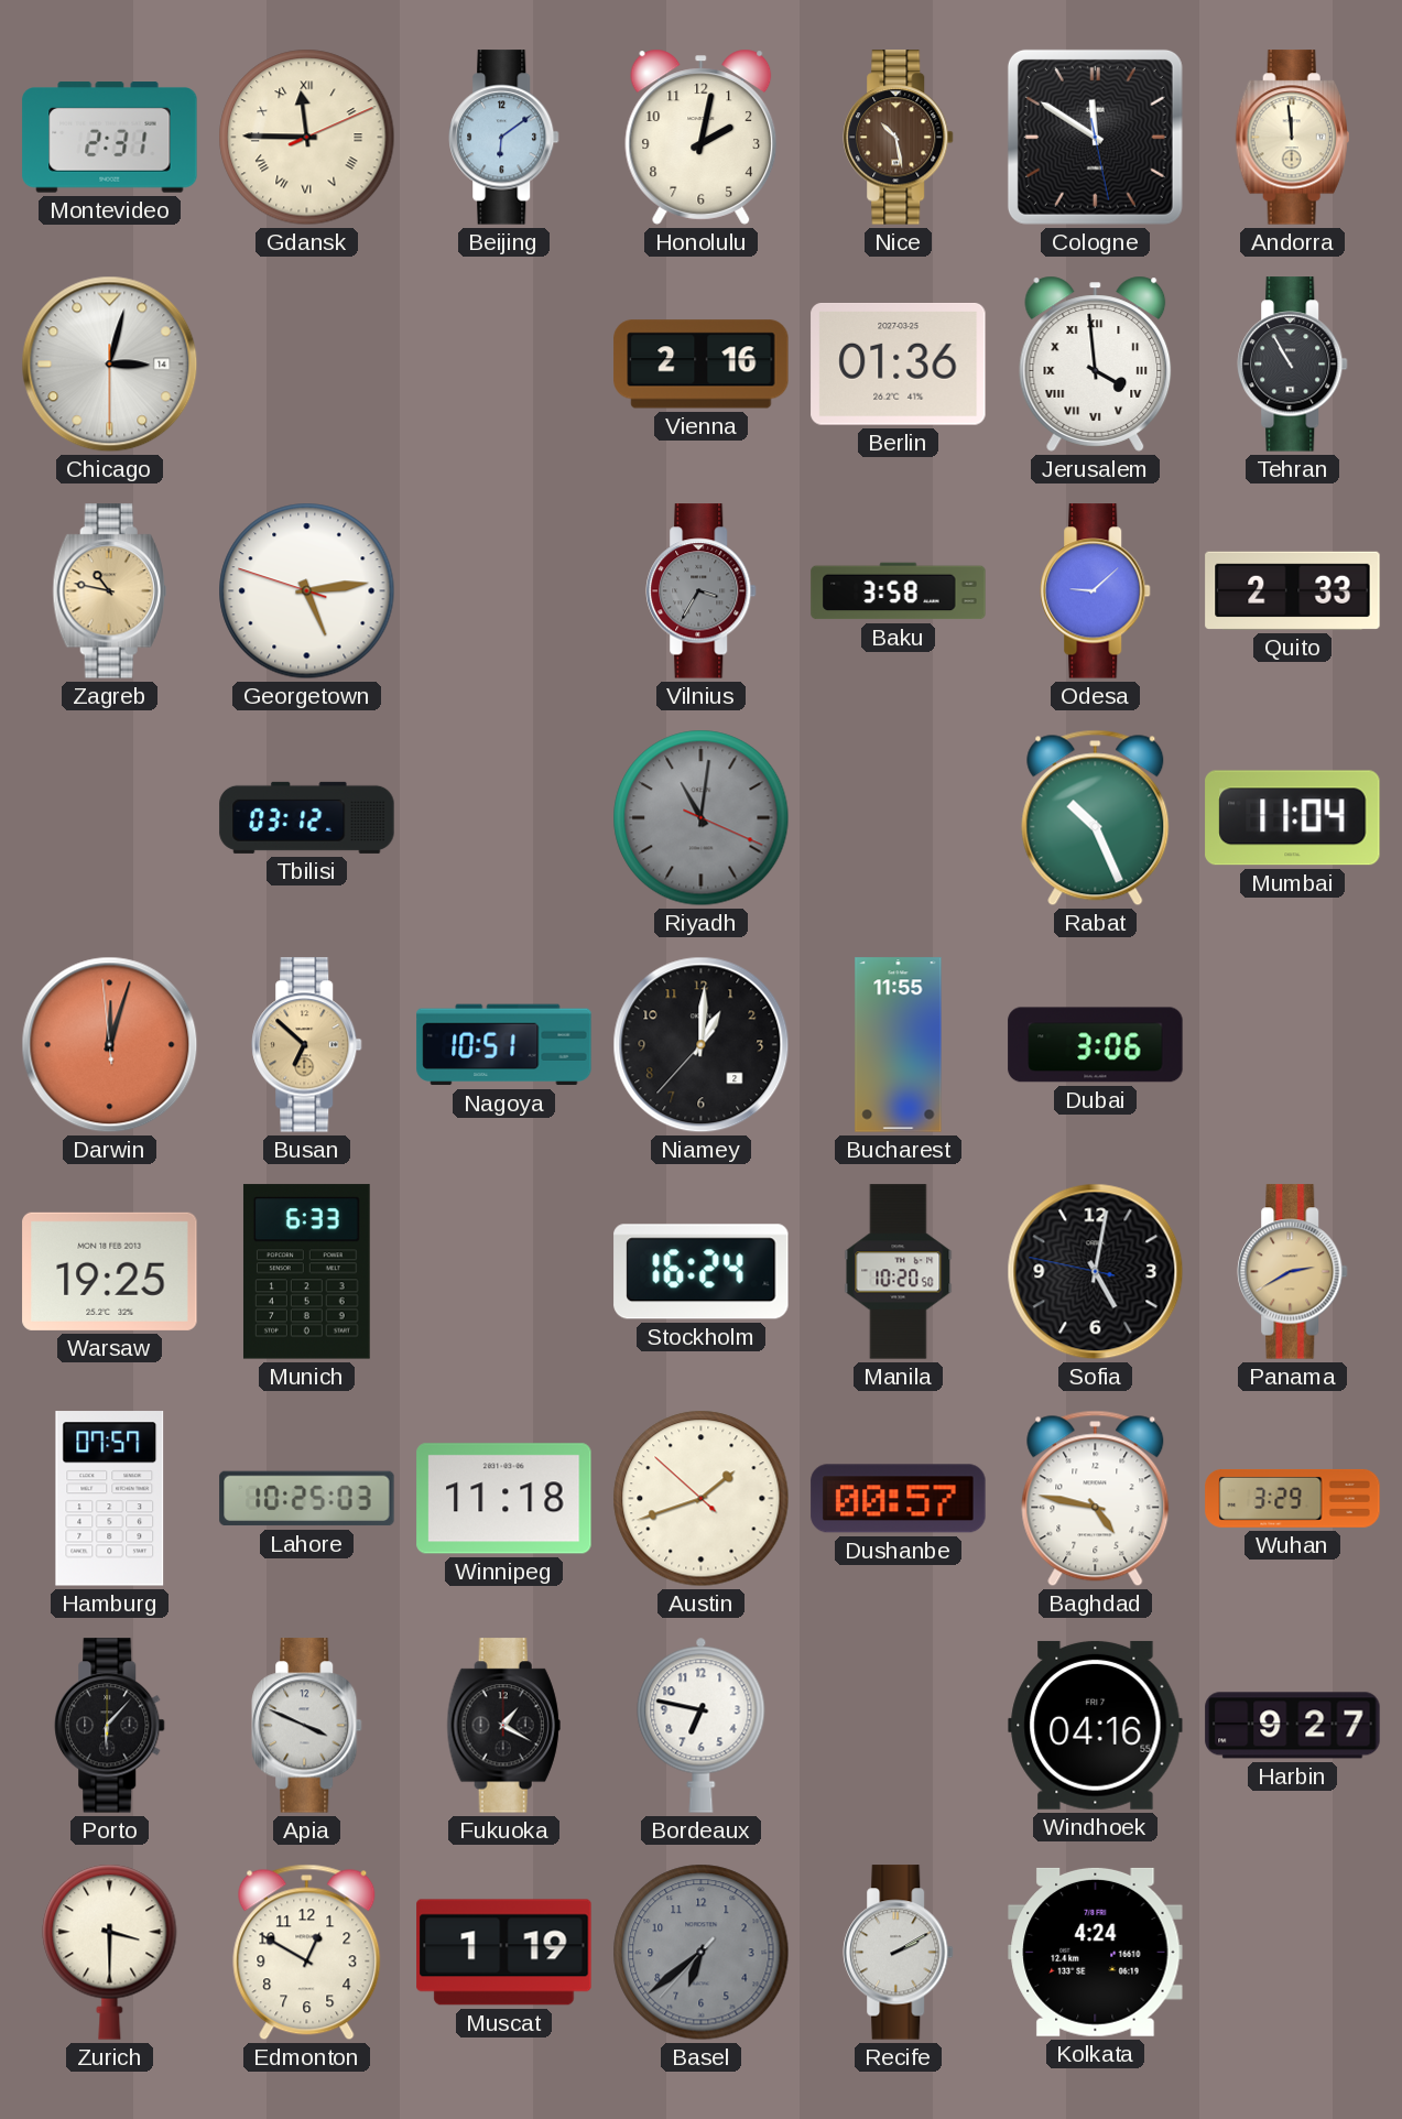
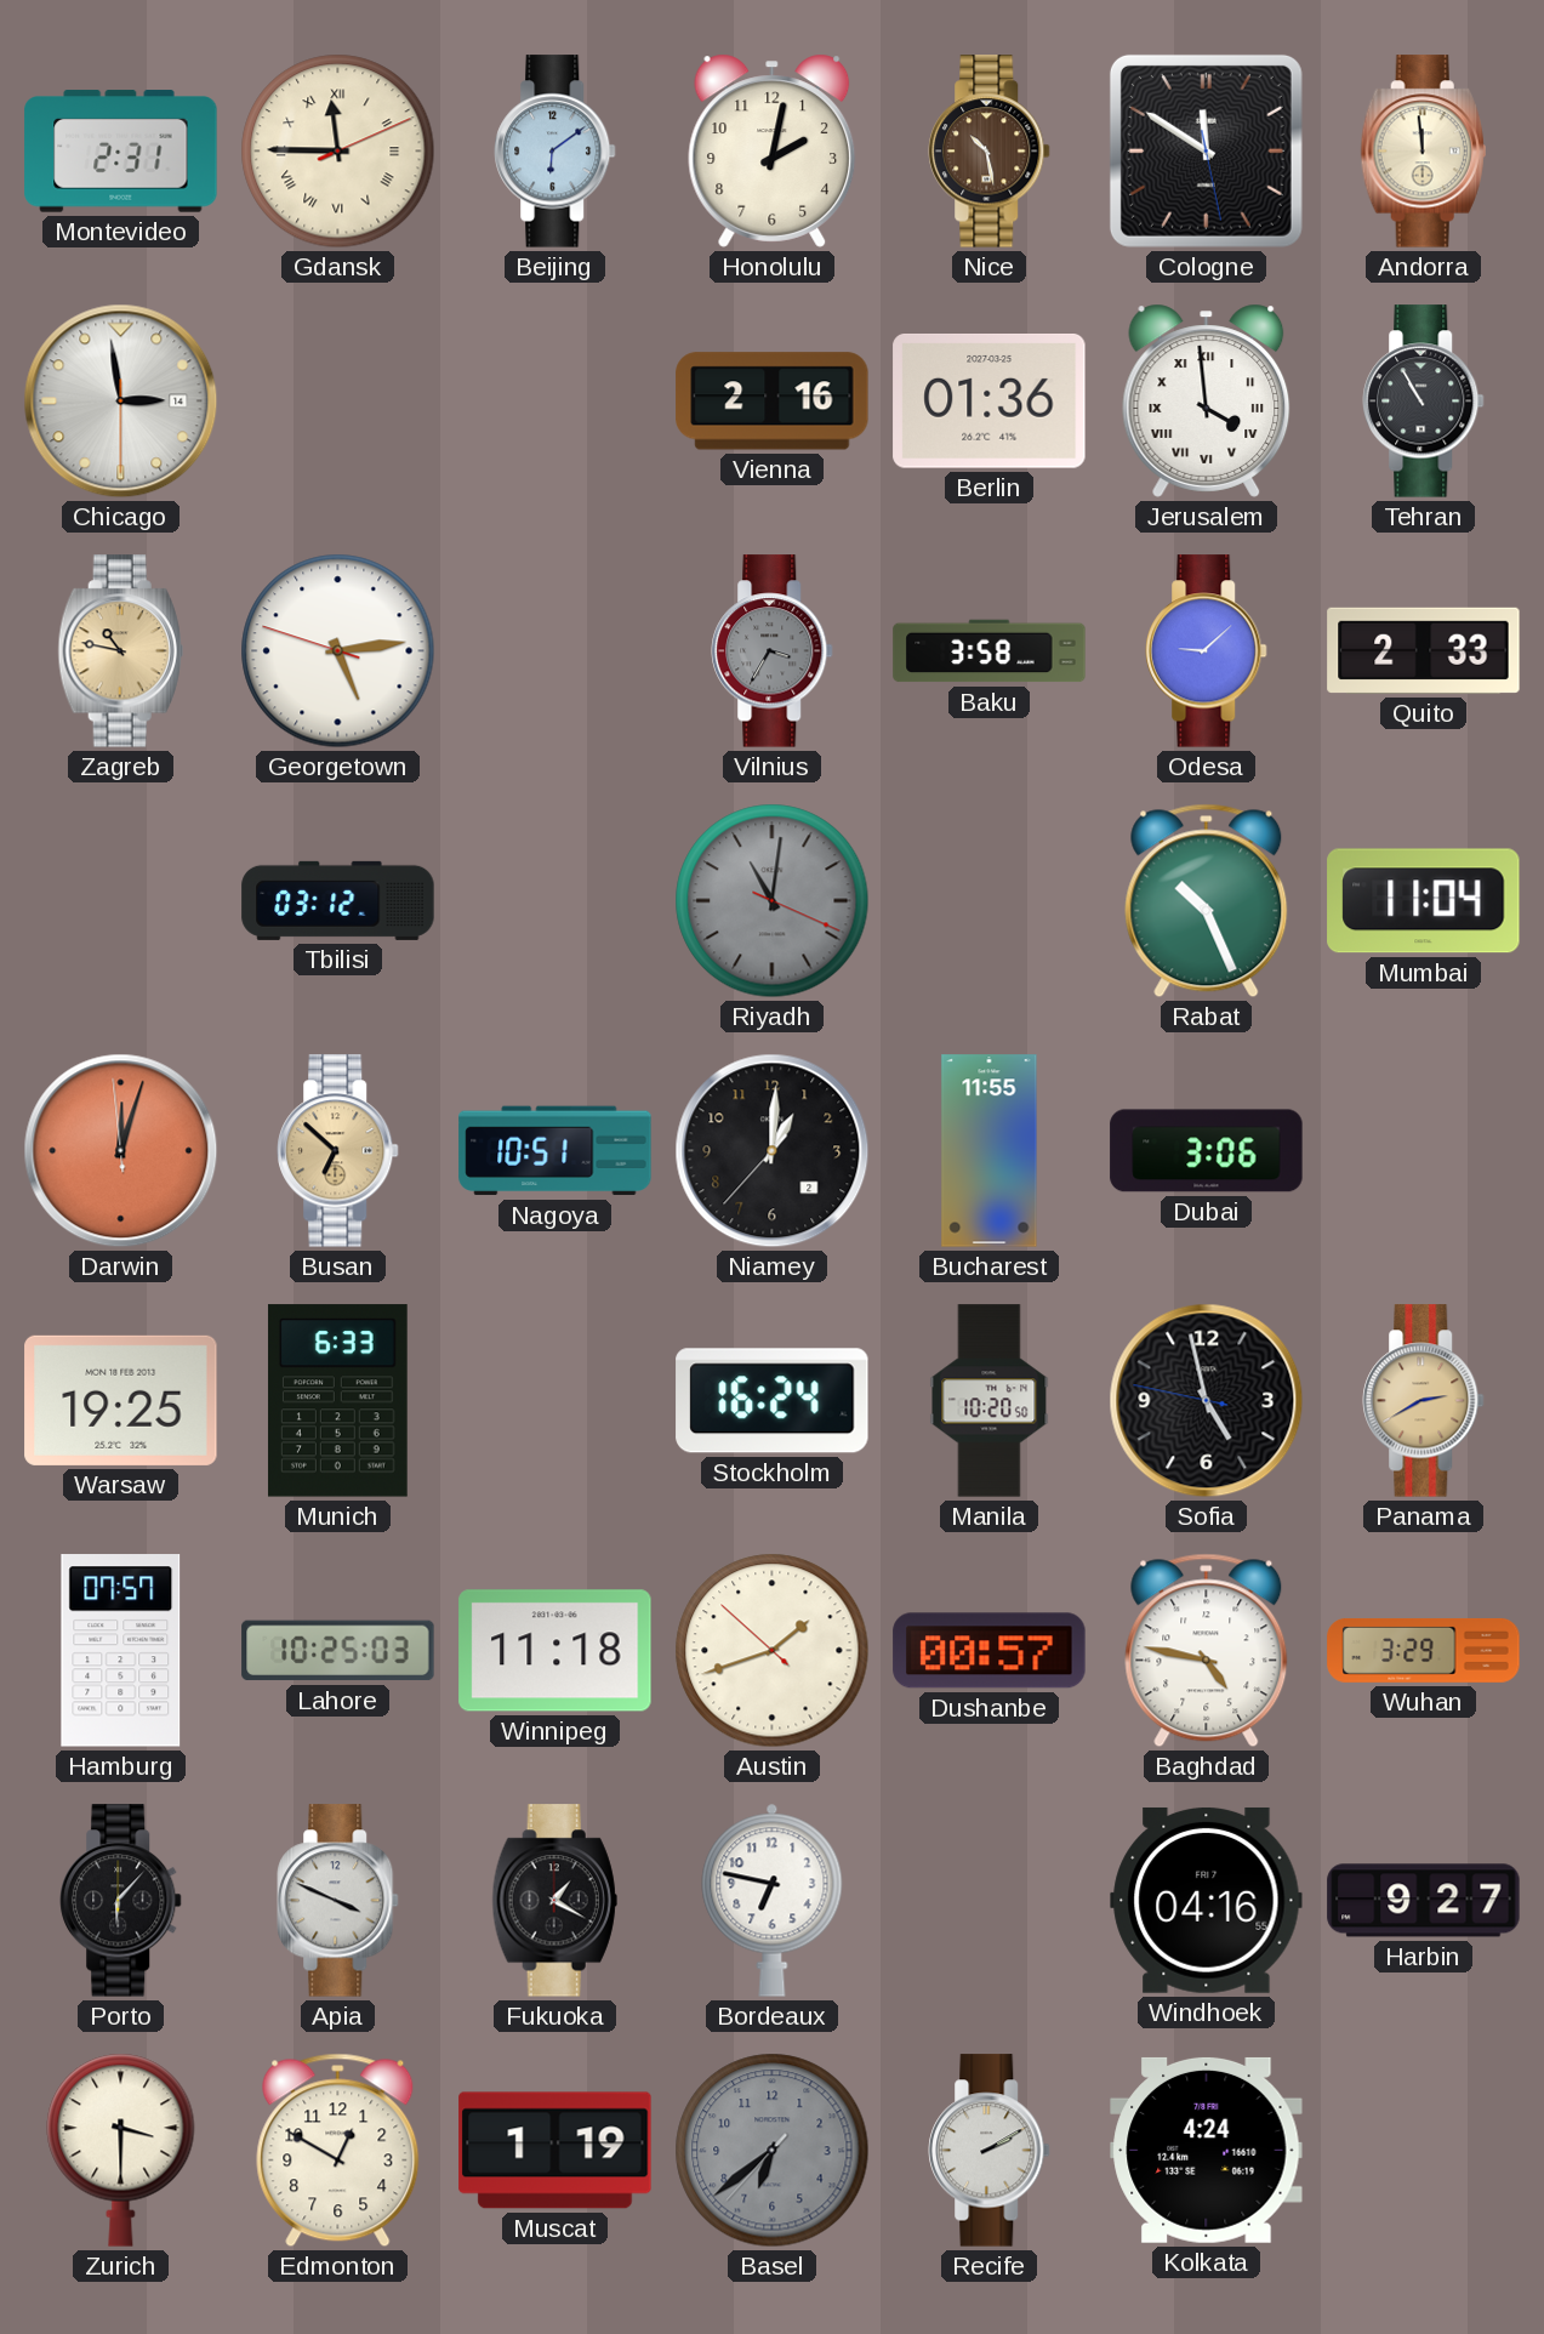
Chicago: 3:02 -> 2:58
Sofia: 5:01 -> 4:57
